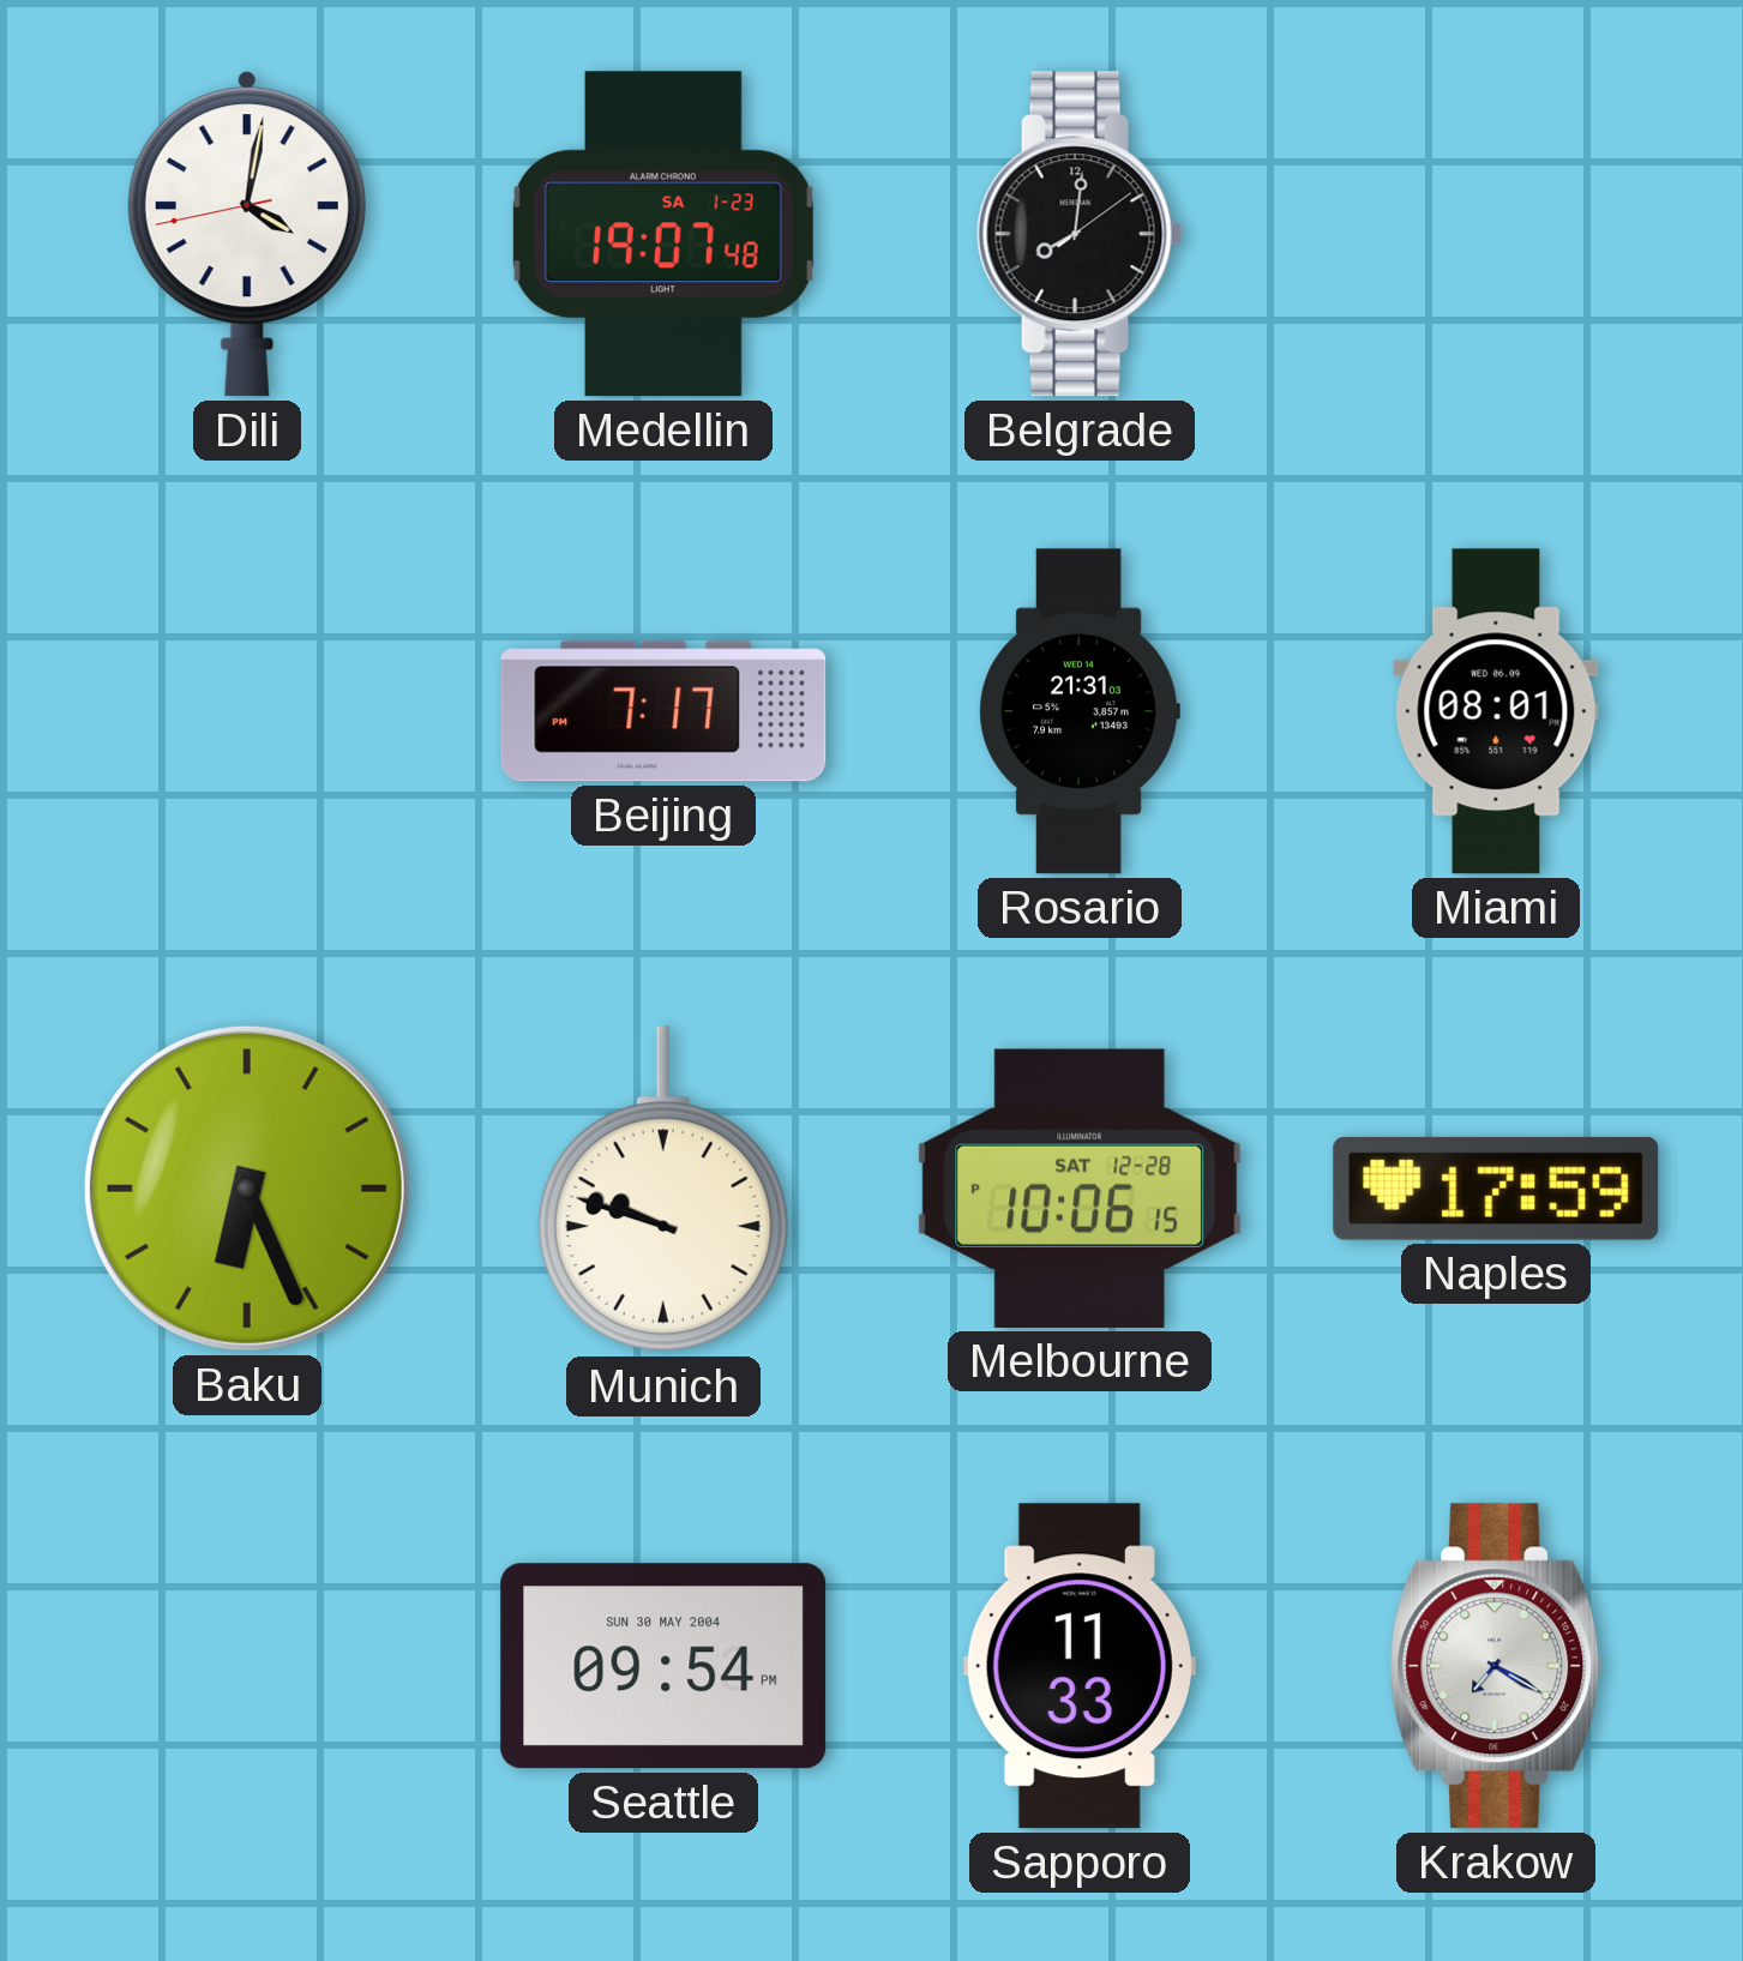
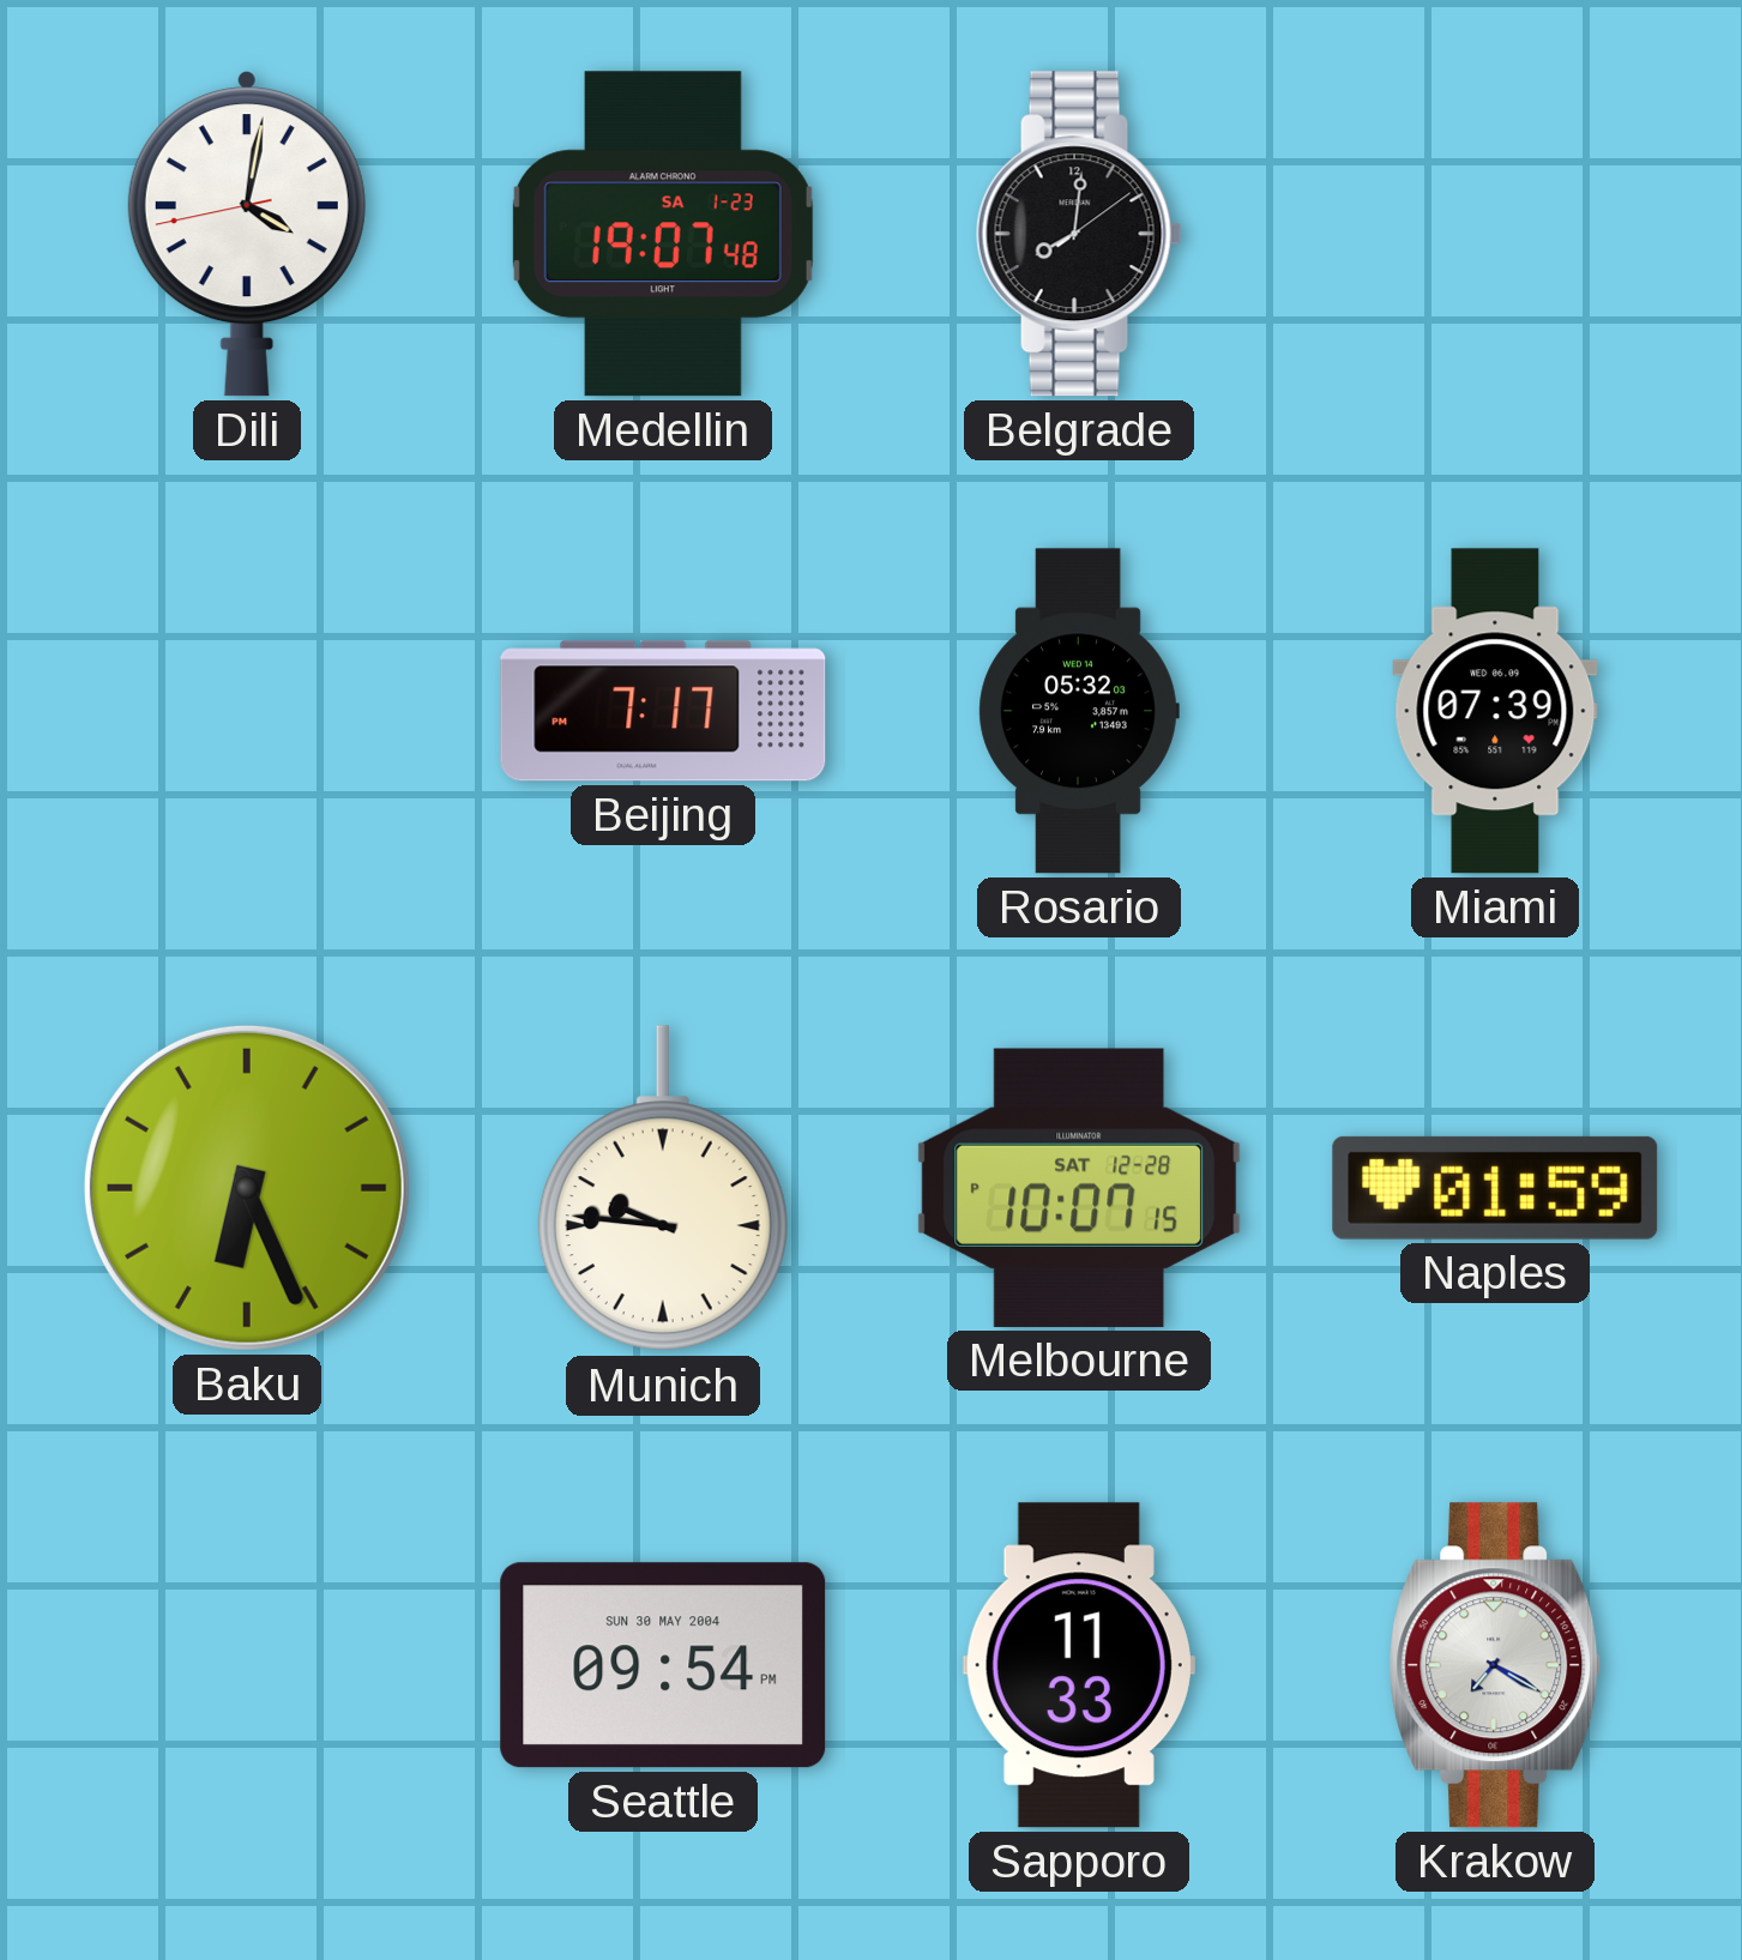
Rosario: 21:31 -> 05:32
Miami: 08:01 -> 07:39
Munich: 9:48 -> 9:46
Melbourne: 10:06 -> 10:07
Naples: 17:59 -> 01:59
